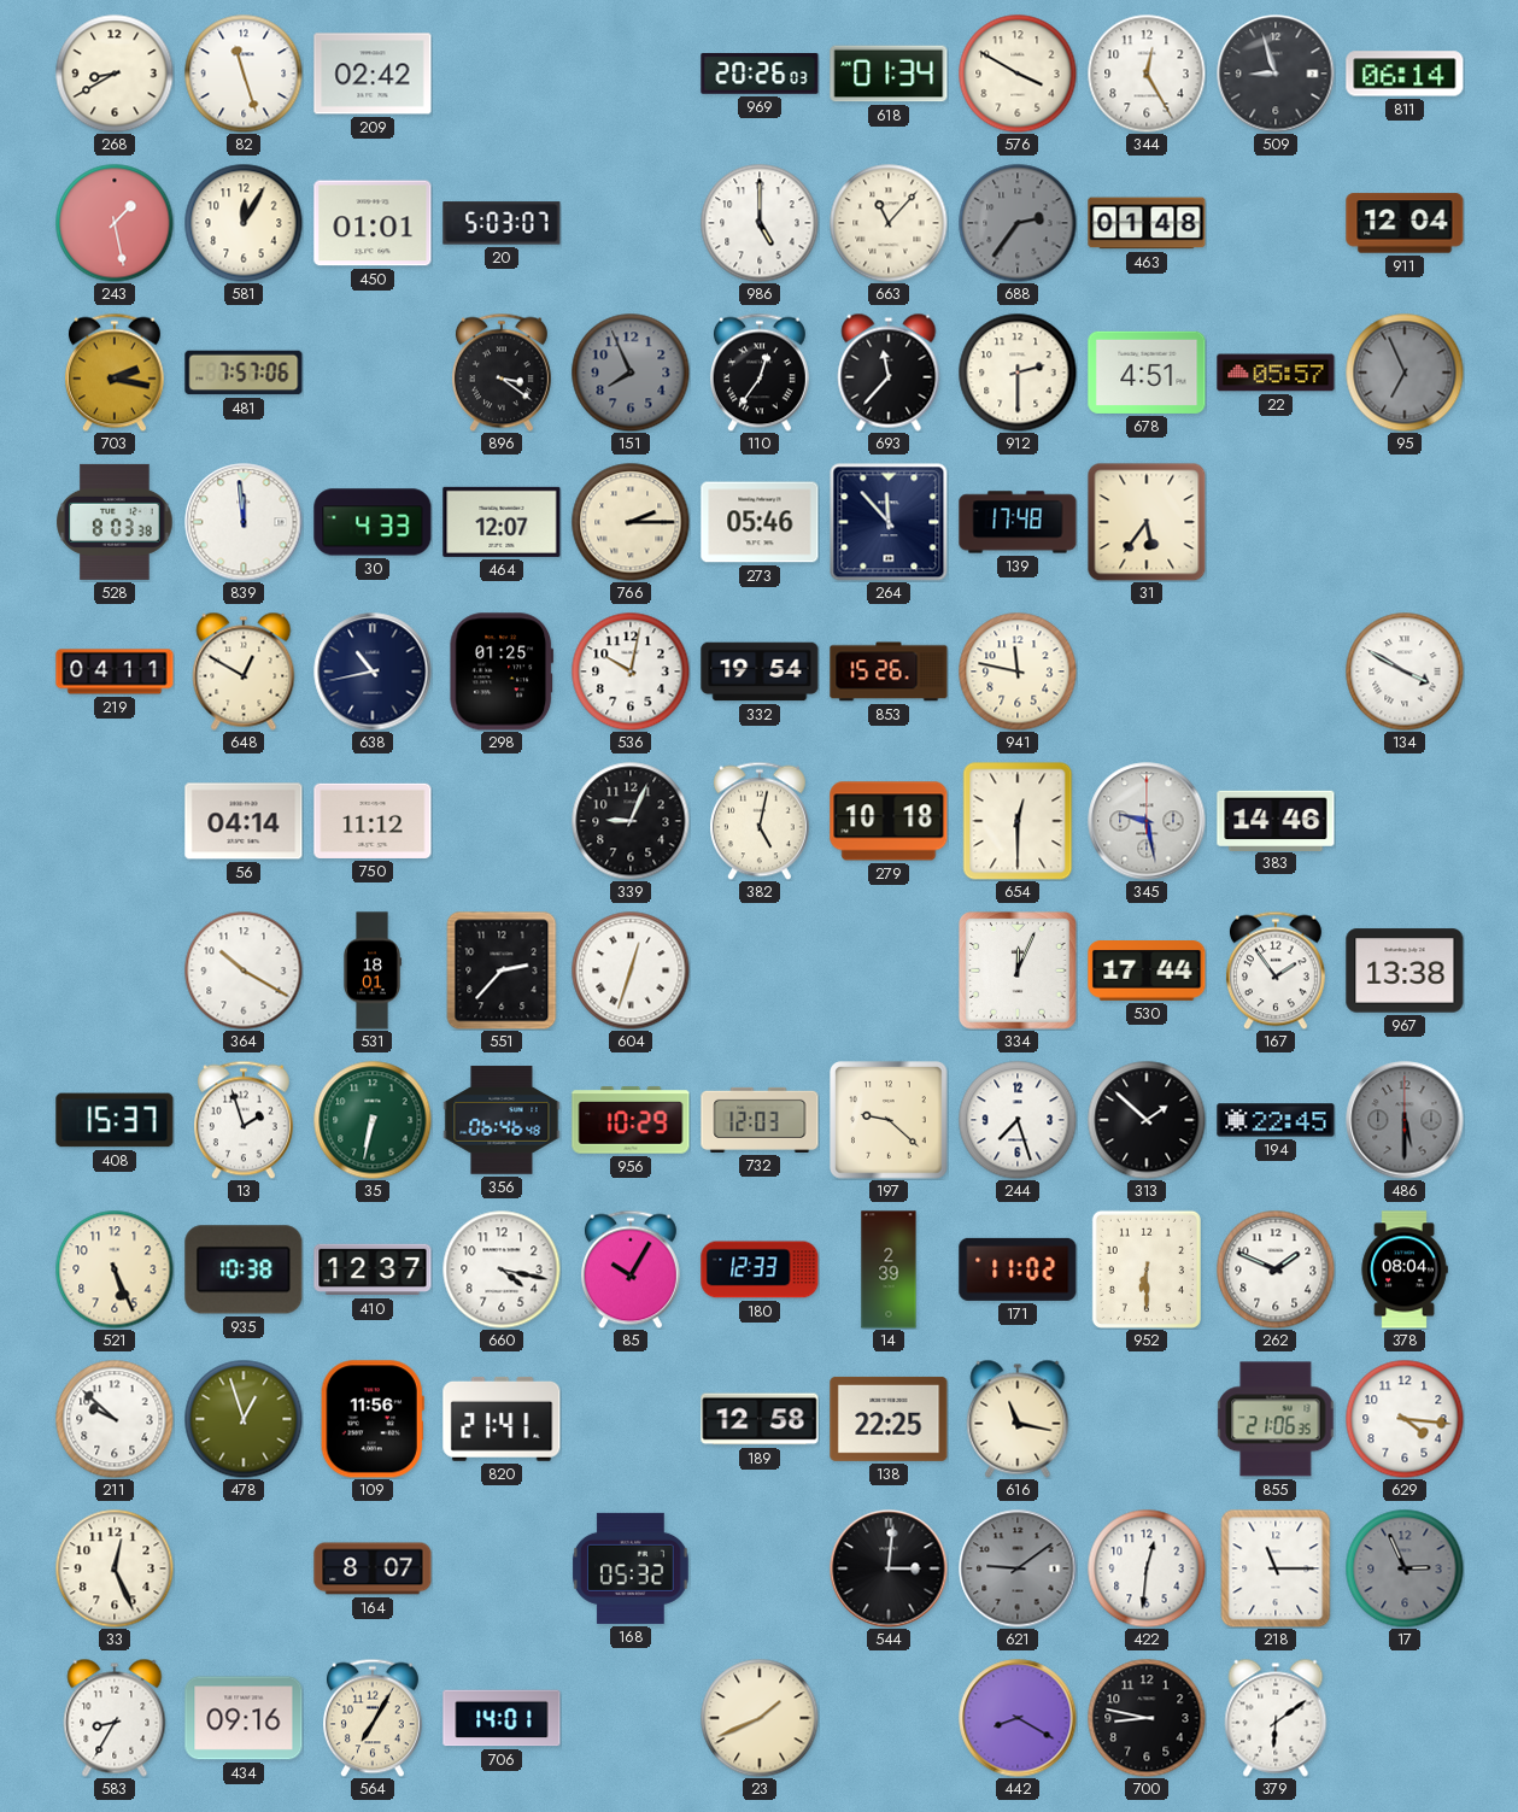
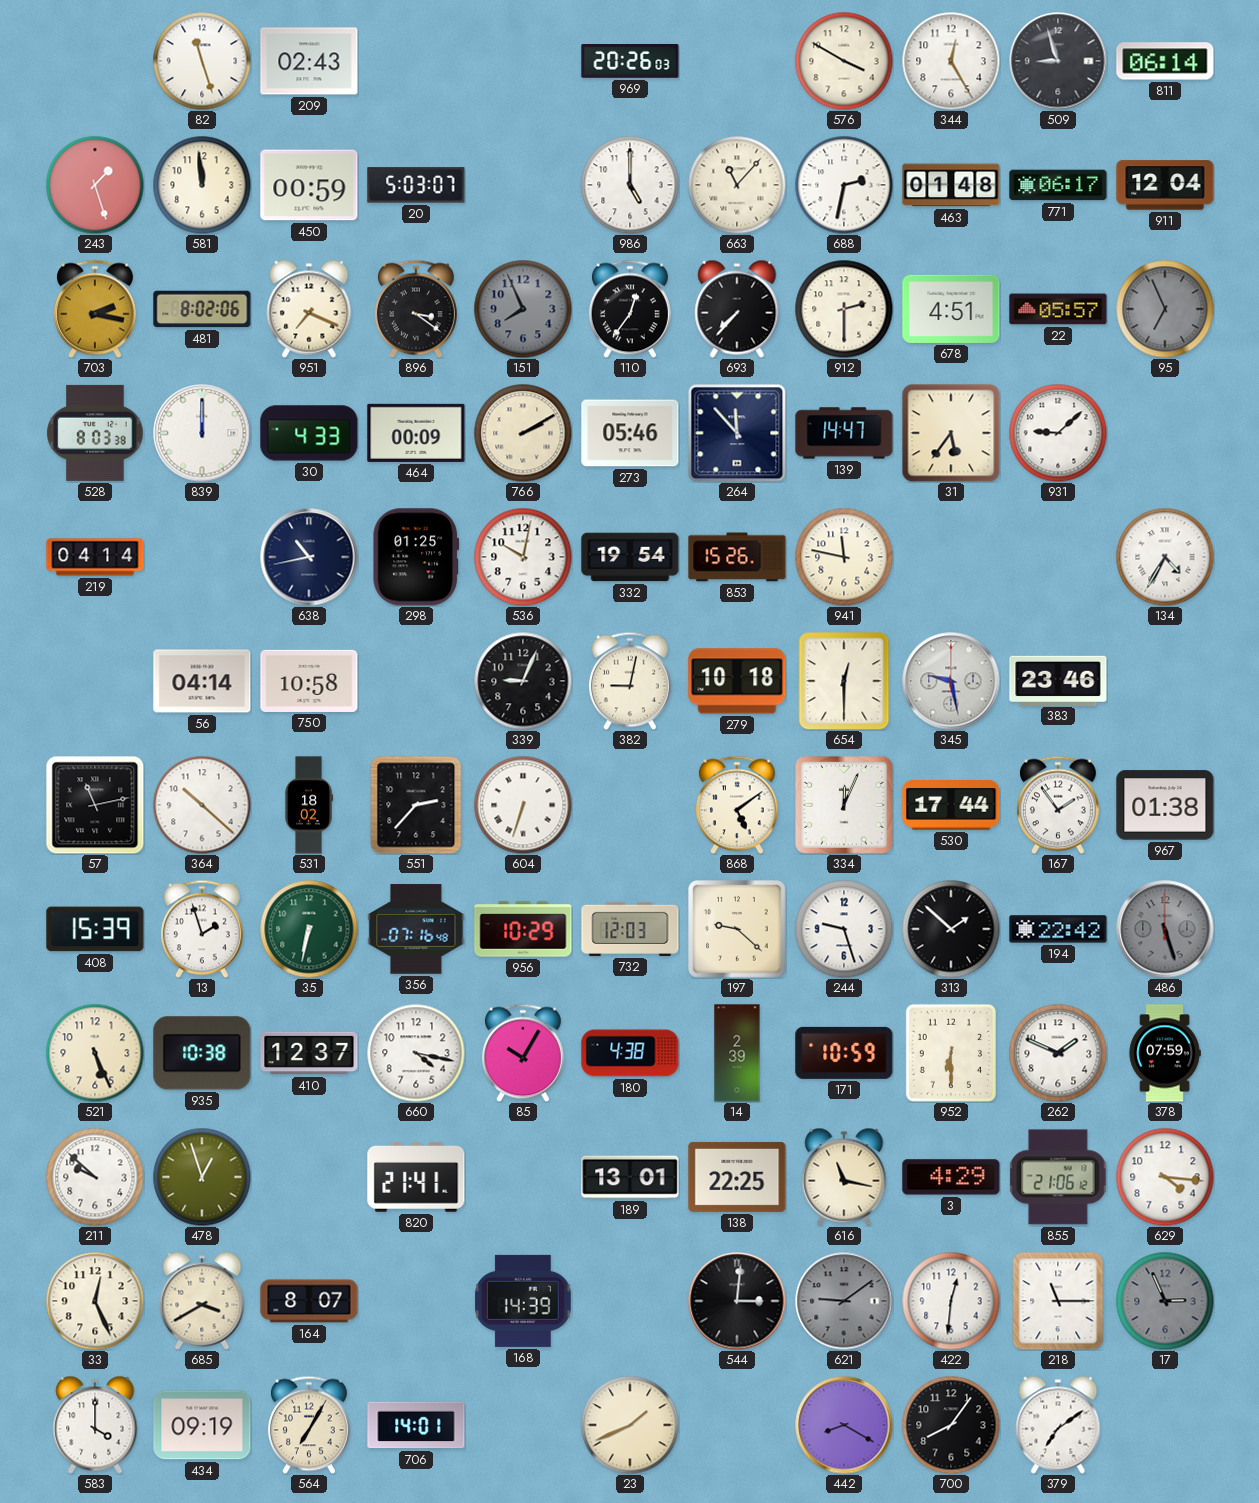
268: 8:40 -> none
209: 02:42 -> 02:43
618: 01:34 -> none
243: 1:28 -> 1:27
581: 12:05 -> 11:59
450: 01:01 -> 00:59
688: 2:36 -> 2:32
688 dial: grey -> white
771: none -> 06:17
481: 7:57 -> 8:02
951: none -> 7:19
693: 11:37 -> 7:37
839: 11:59 -> 12:00
464: 12:07 -> 00:09
766: 2:15 -> 2:10
139: 17:48 -> 14:47
931: none -> 9:08
219: 04:11 -> 04:14
648: 12:50 -> none
134: 3:50 -> 4:35
750: 11:12 -> 10:58
382: 5:02 -> 9:02
383: 14:46 -> 23:46
57: none -> 11:13
364: 10:20 -> 10:22
531: 18:01 -> 18:02
604: 12:33 -> 6:33
868: none -> 5:09
967: 13:38 -> 01:38
408: 15:37 -> 15:39
356: 06:46 -> 07:16
244: 7:27 -> 9:27
194: 22:45 -> 22:42
486: 5:30 -> 5:27
180: 12:33 -> 4:38
171: 11:02 -> 10:59
378: 08:04 -> 07:59
109: 11:56 -> none
189: 12:58 -> 13:01
3: none -> 4:29
855: 21:06:35 -> 21:06:12
685: none -> 3:40
168: 05:32 -> 14:39
583: 8:35 -> 4:00
434: 09:16 -> 09:19
700: 8:47 -> 8:06
379: 6:09 -> 7:09
